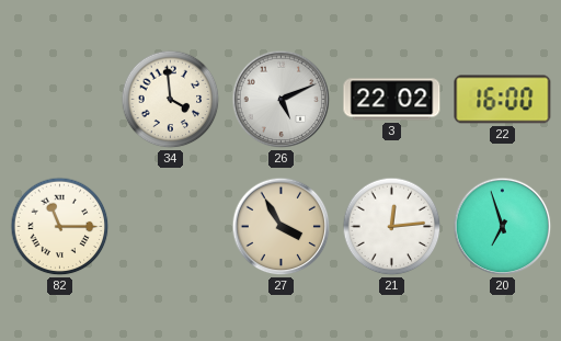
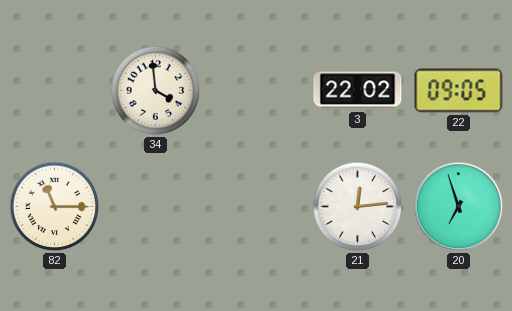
26: 5:11 -> none
22: 16:00 -> 09:05
27: 3:55 -> none
